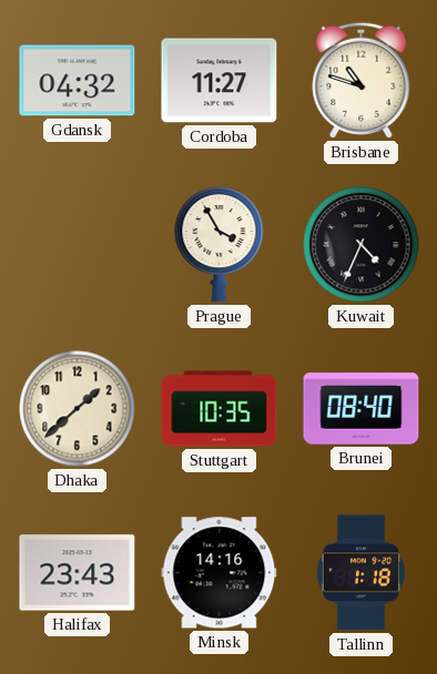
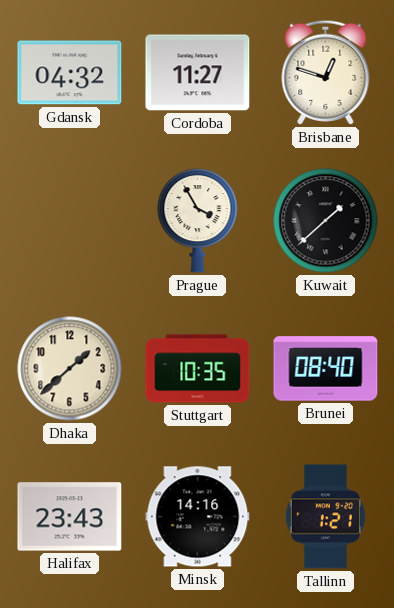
Brisbane: 10:48 -> 12:48
Kuwait: 4:34 -> 1:38
Tallinn: 1:18 -> 1:21
